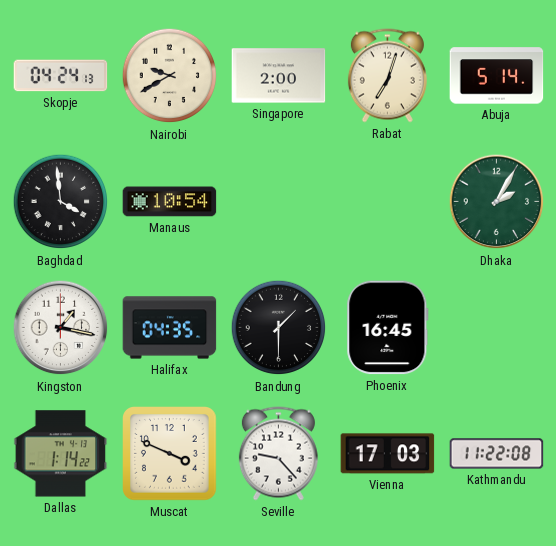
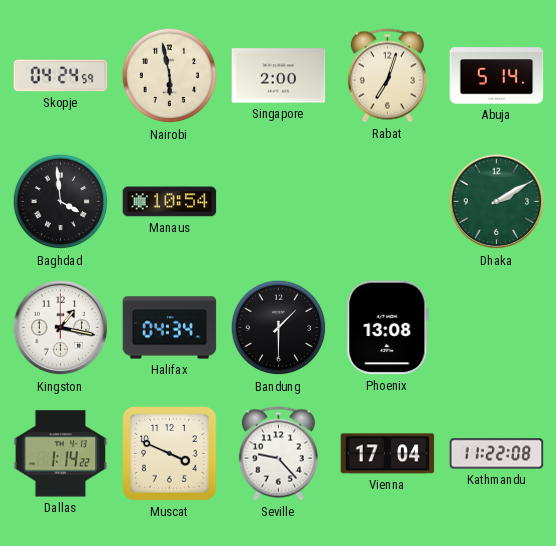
Skopje: 04:24:13 -> 04:24:59
Nairobi: 9:40 -> 5:58
Dhaka: 2:05 -> 2:10
Halifax: 04:35 -> 04:34
Phoenix: 16:45 -> 13:08
Vienna: 17:03 -> 17:04
